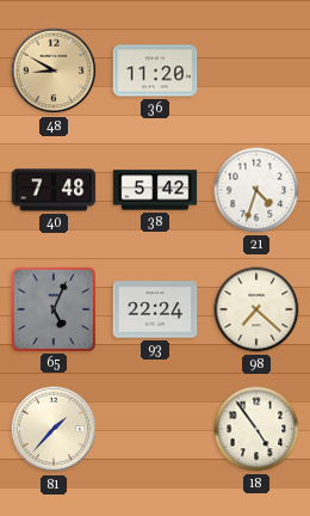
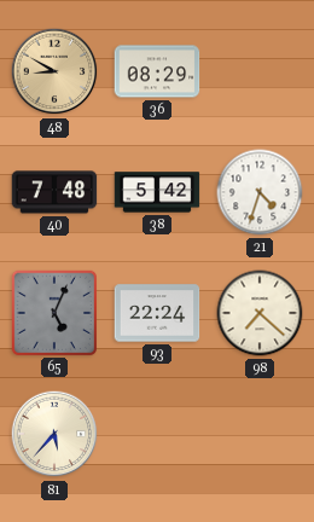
36: 11:20 -> 08:29
81: 1:37 -> 5:37
18: 4:54 -> none
